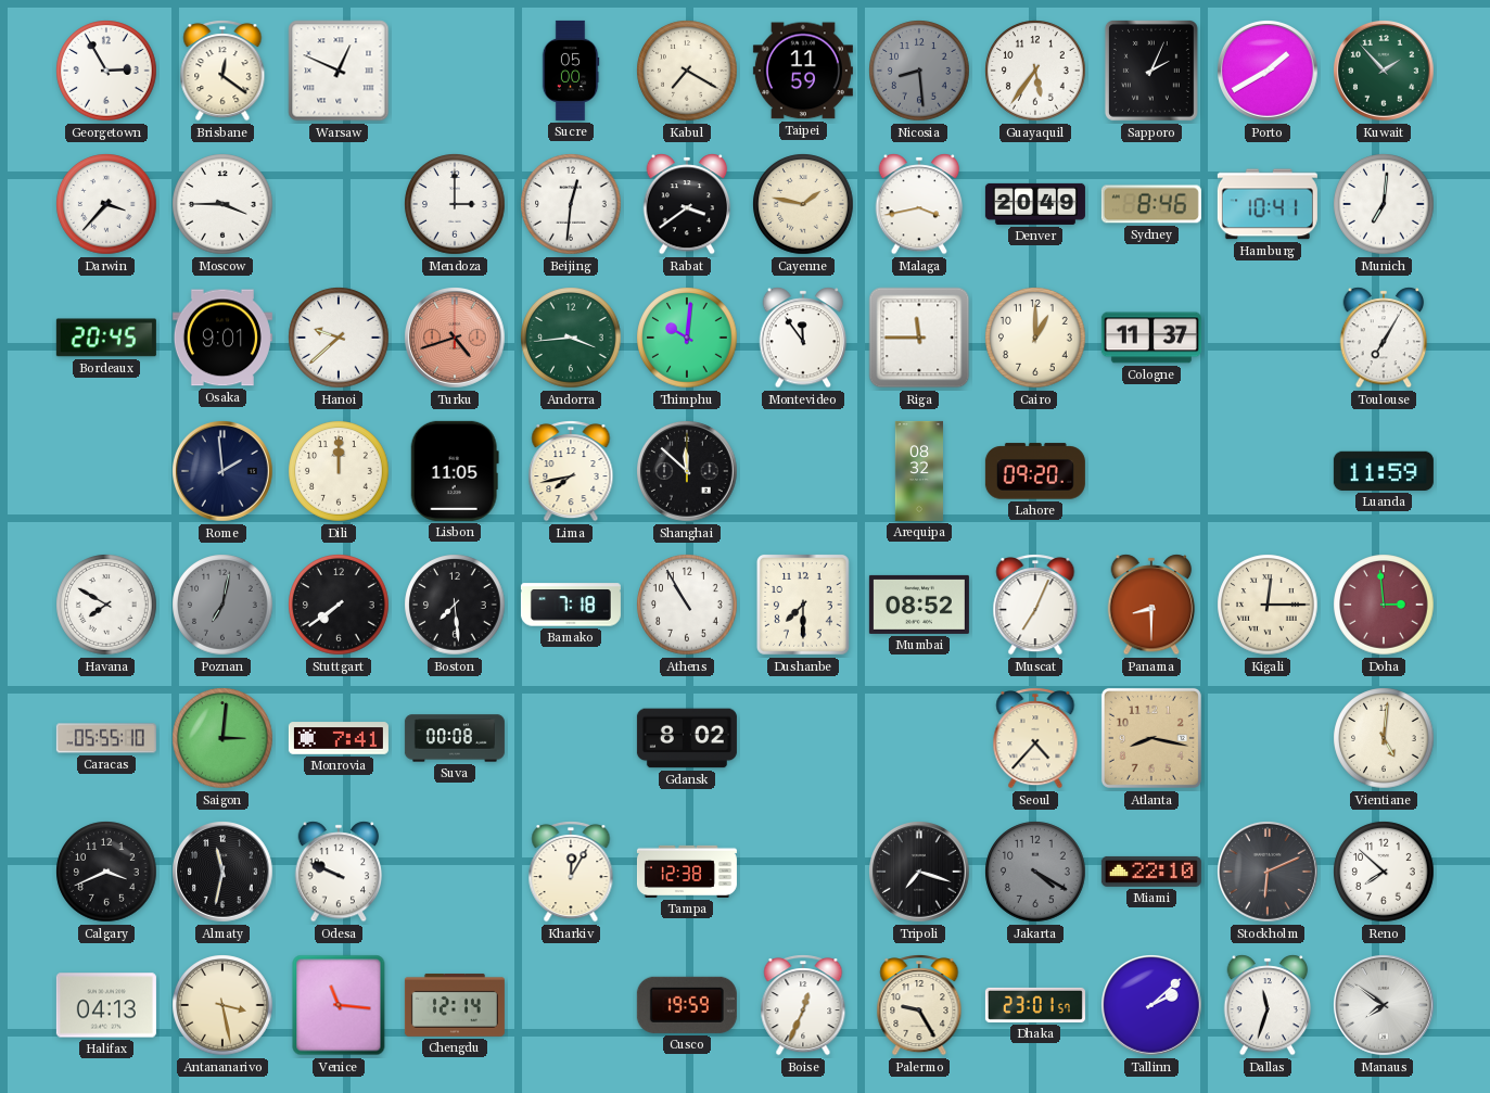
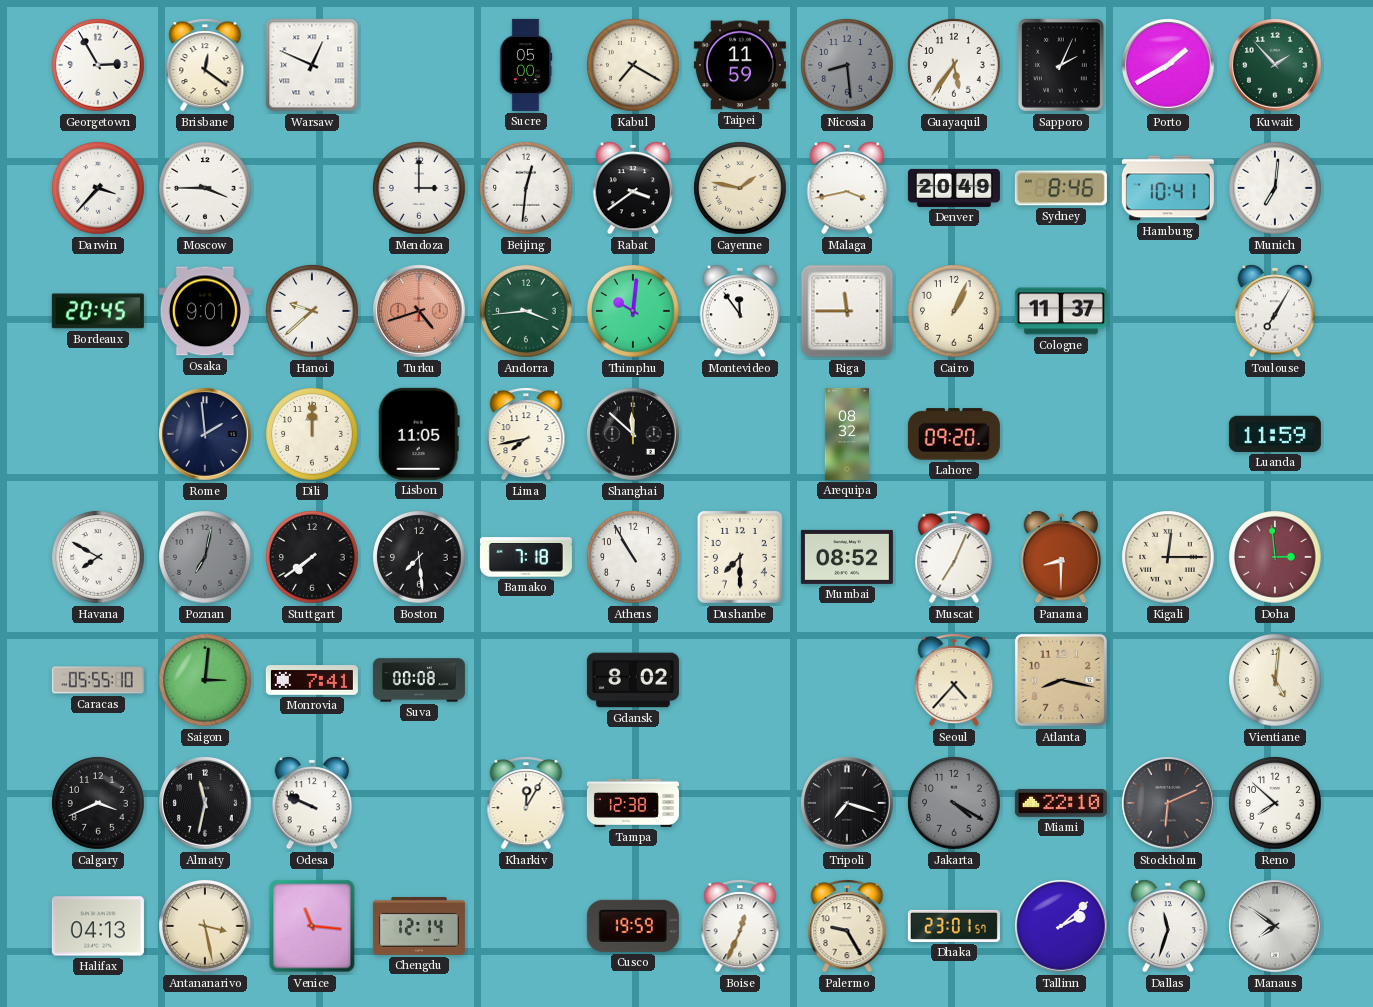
Cairo: 1:00 -> 1:04
